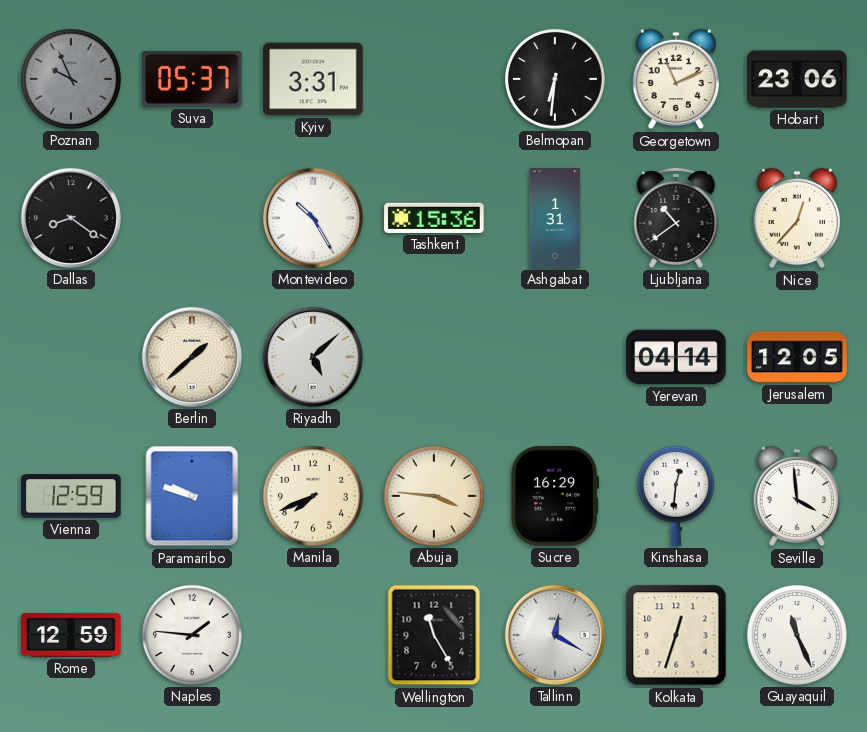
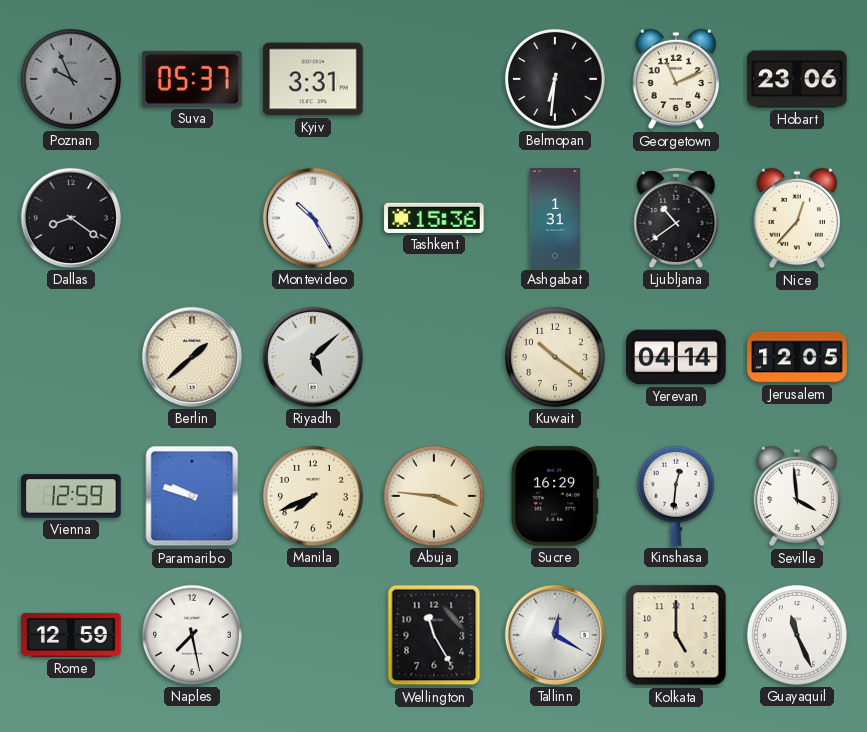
Kuwait: none -> 10:21
Naples: 1:46 -> 7:28
Kolkata: 12:33 -> 5:00
